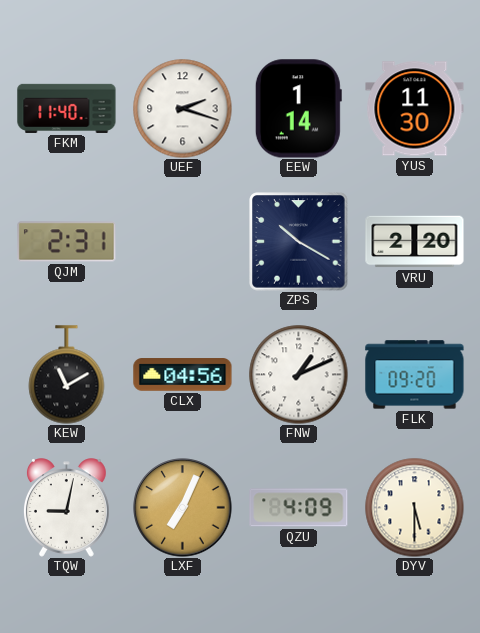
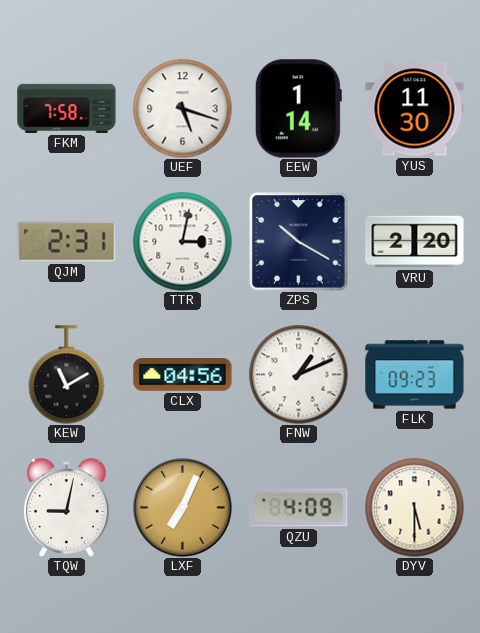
FKM: 11:40 -> 7:58
UEF: 2:18 -> 5:18
TTR: none -> 3:02
FLK: 09:20 -> 09:23
